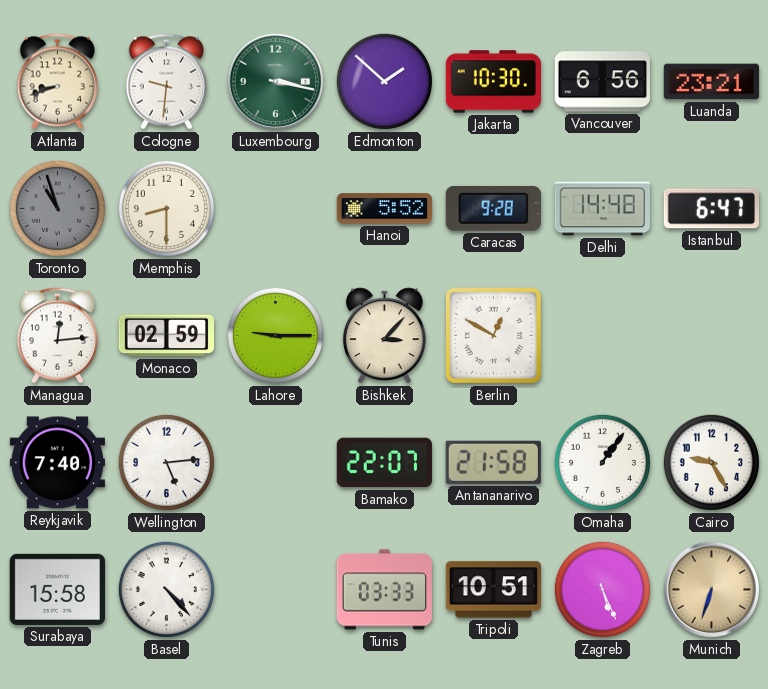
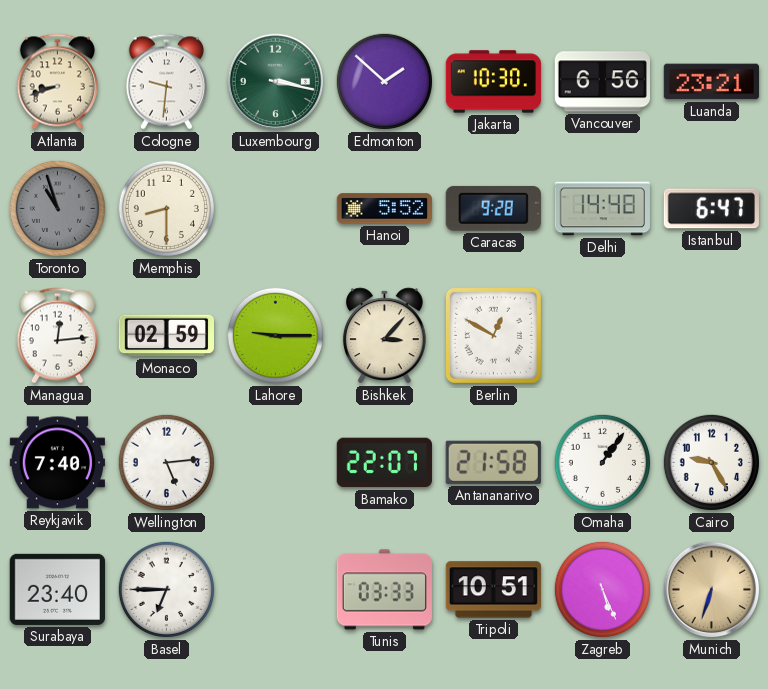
Surabaya: 15:58 -> 23:40
Basel: 4:23 -> 6:45
